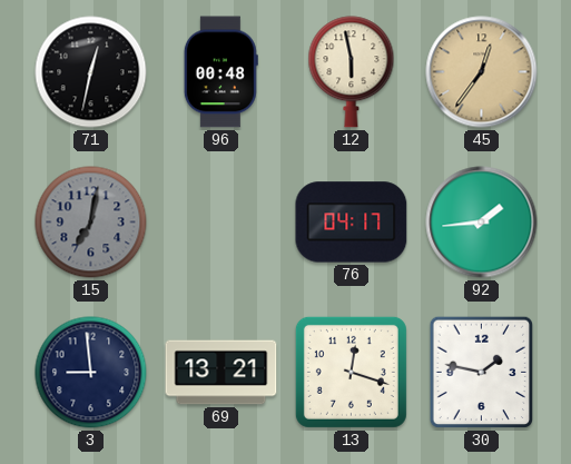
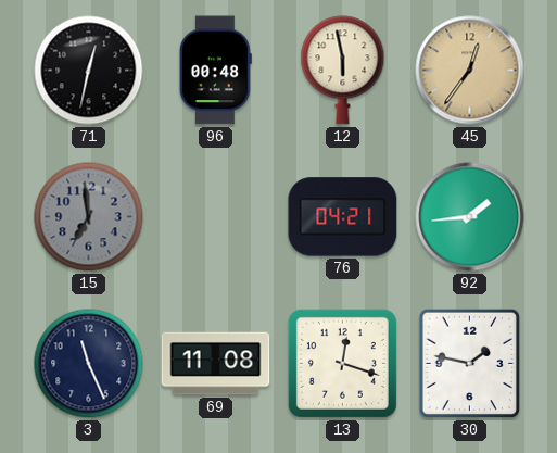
15: 7:02 -> 6:59
76: 04:17 -> 04:21
3: 8:59 -> 11:26
69: 13:21 -> 11:08
